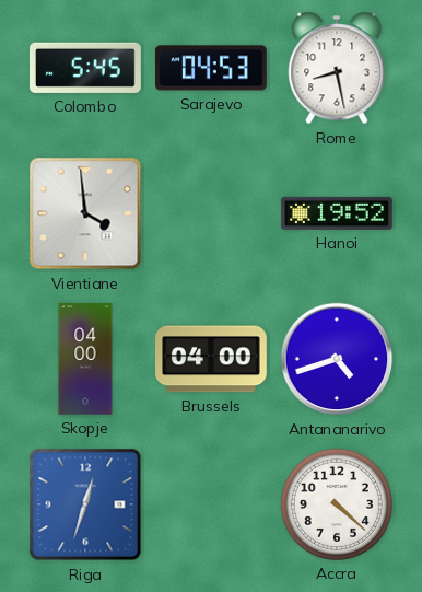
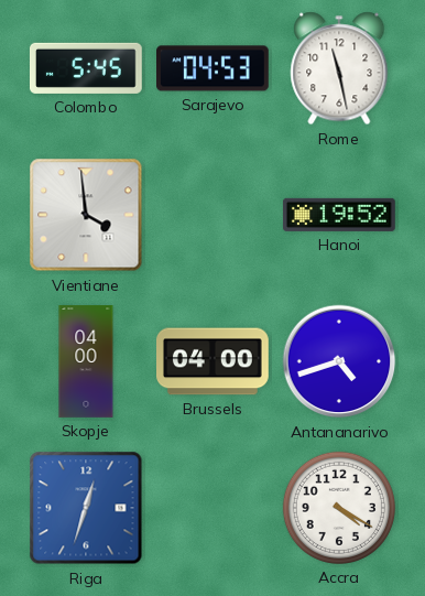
Rome: 8:28 -> 11:28
Accra: 4:22 -> 4:20
